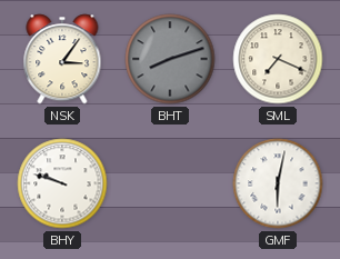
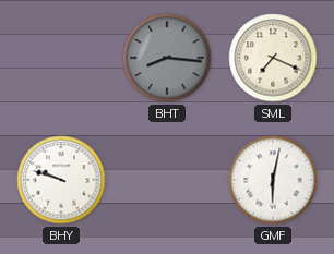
NSK: 3:06 -> none
BHT: 8:12 -> 8:16
